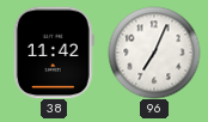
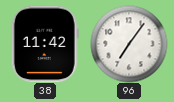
96: 7:04 -> 7:06
